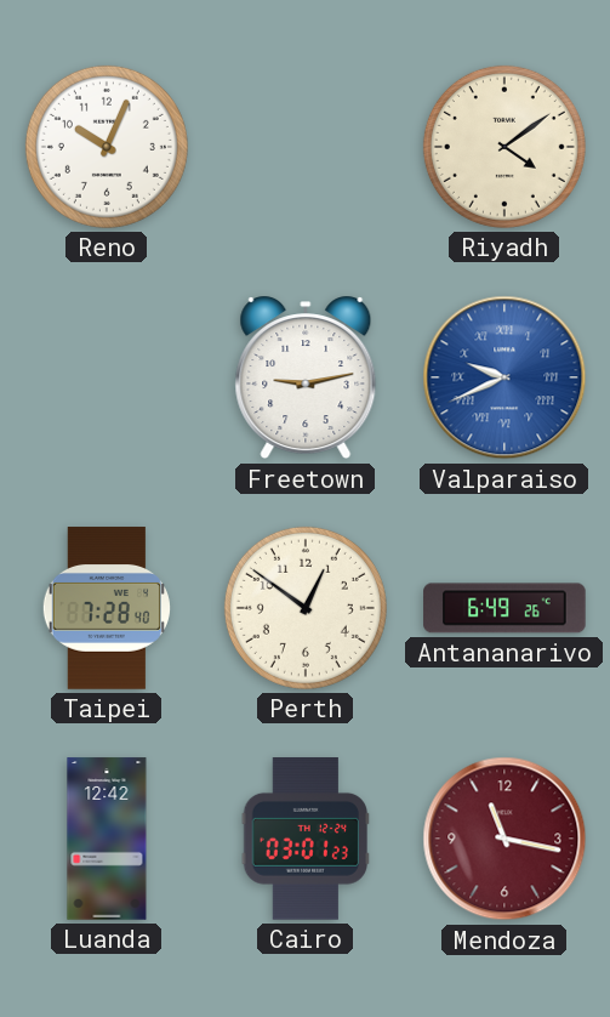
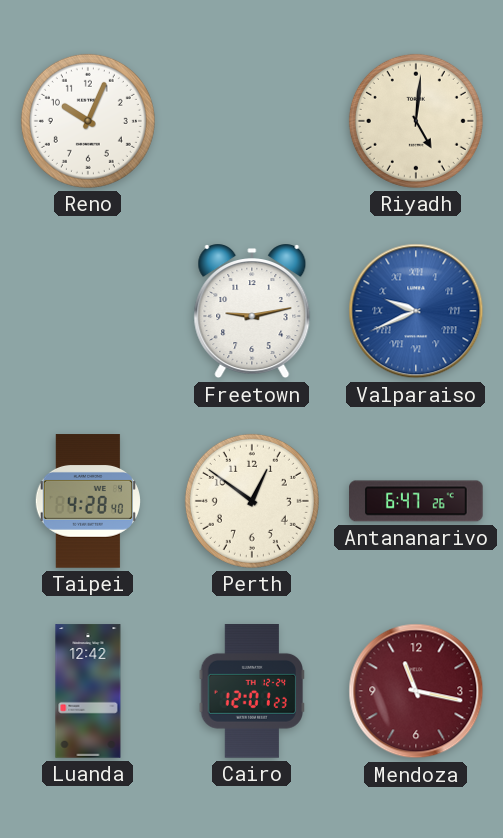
Riyadh: 4:09 -> 5:01
Taipei: 7:28 -> 4:28
Antananarivo: 6:49 -> 6:47
Cairo: 03:01 -> 12:01
